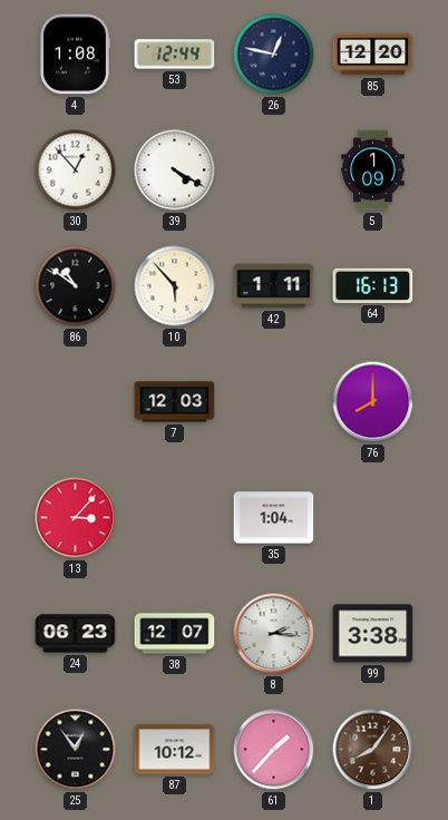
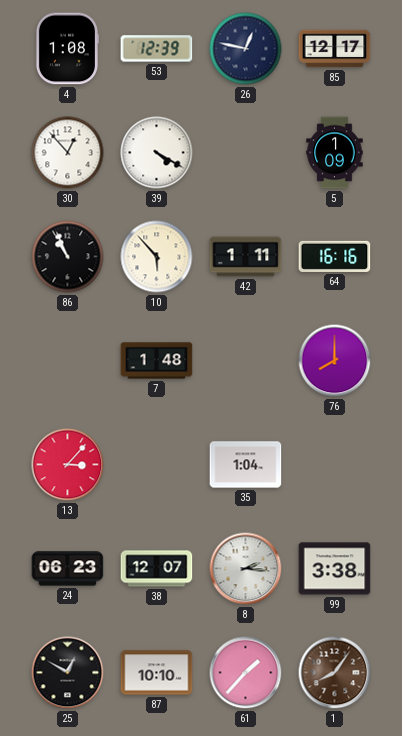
53: 12:44 -> 12:39
85: 12:20 -> 12:17
86: 10:51 -> 10:56
64: 16:13 -> 16:16
7: 12:03 -> 1:48
25: 12:54 -> 12:50
87: 10:12 -> 10:10
